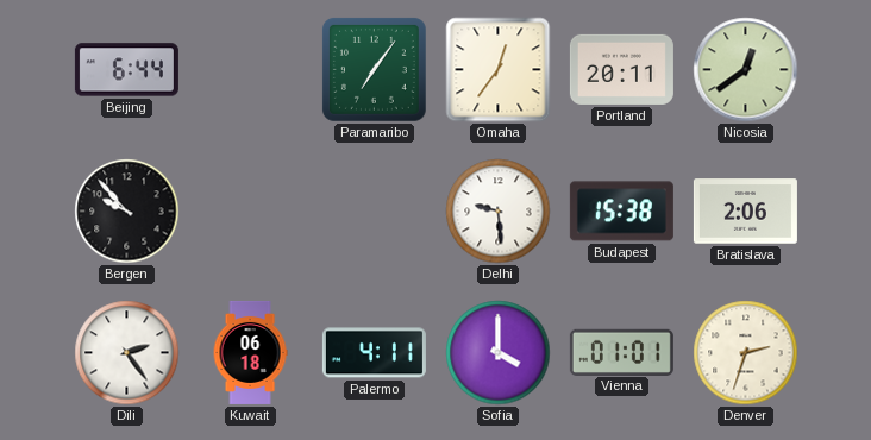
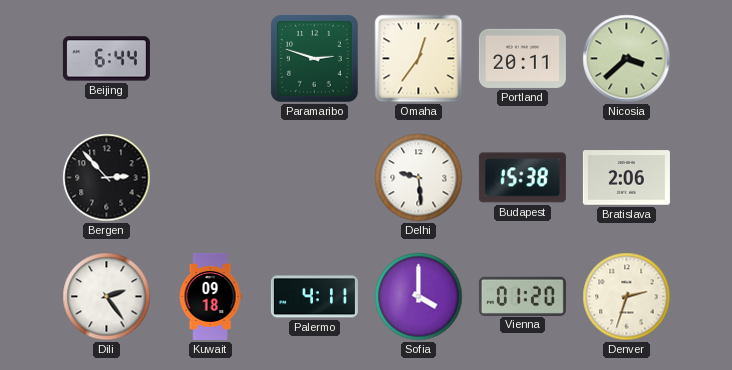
Paramaribo: 7:06 -> 2:48
Nicosia: 12:39 -> 3:38
Bergen: 9:53 -> 2:53
Kuwait: 06:18 -> 09:18
Vienna: 01:01 -> 01:20
